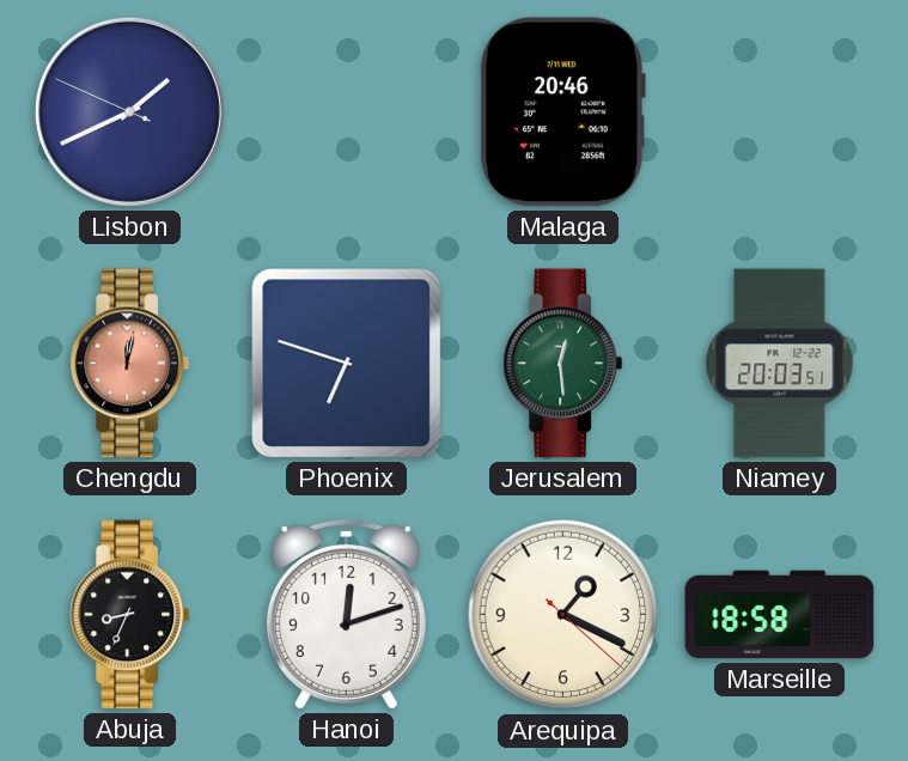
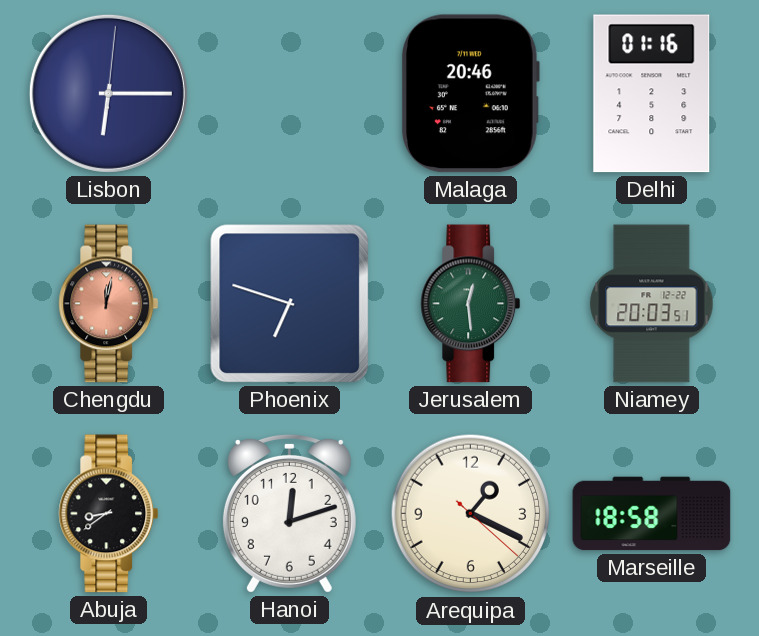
Lisbon: 1:40 -> 6:15
Delhi: none -> 01:16
Abuja: 8:34 -> 8:39
